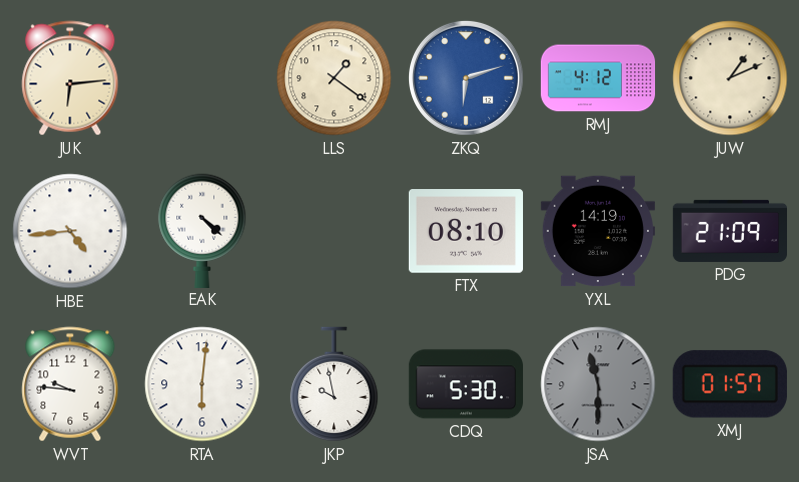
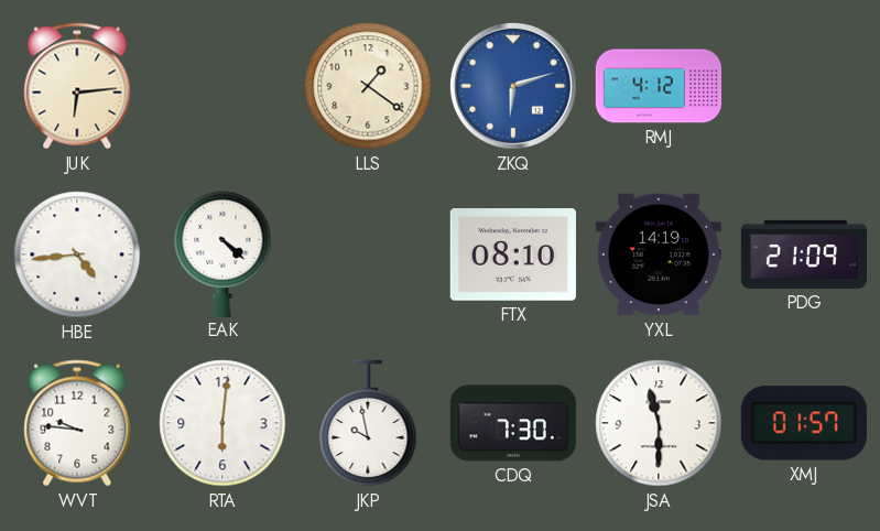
JUW: 1:11 -> none
CDQ: 5:30 -> 7:30
JSA dial: grey -> white
